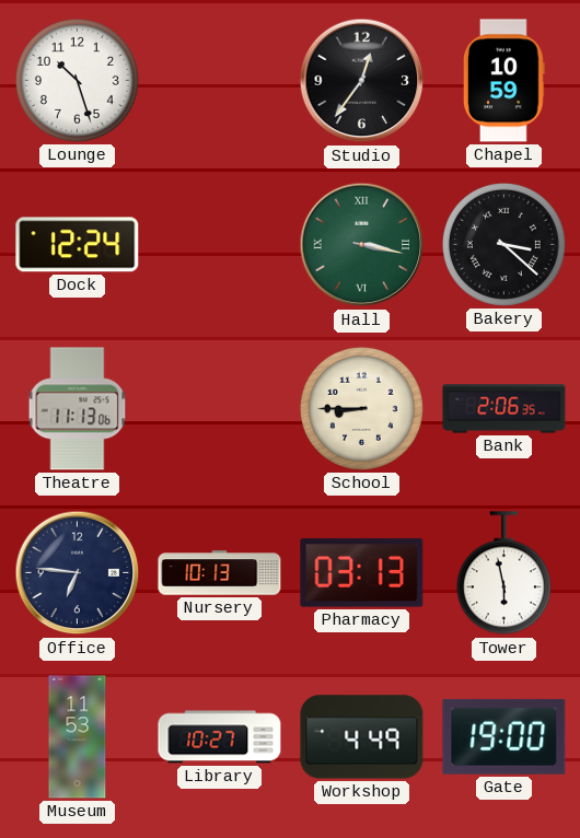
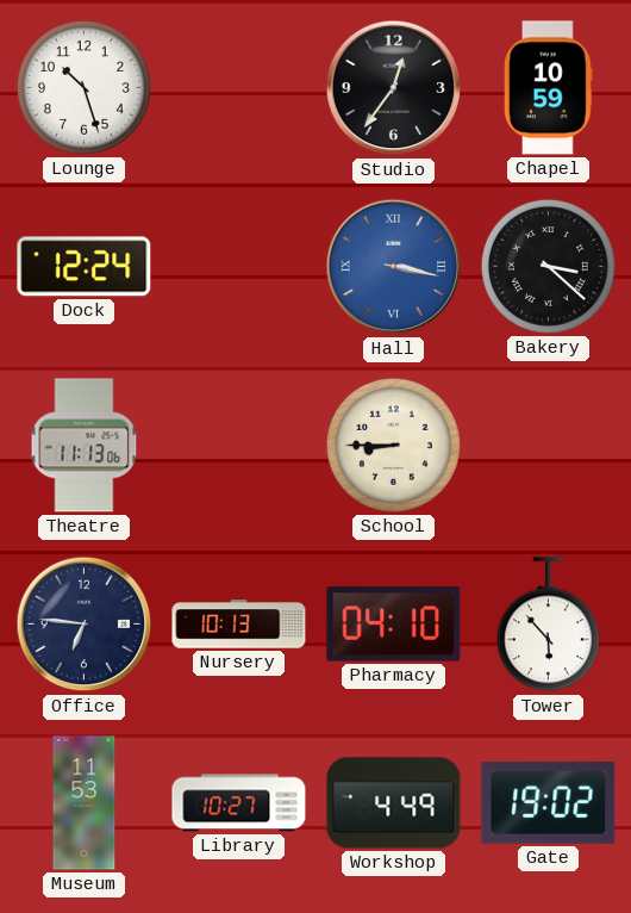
Hall dial: green -> blue
Bank: 2:06 -> none
Pharmacy: 03:13 -> 04:10
Tower: 5:58 -> 5:53
Gate: 19:00 -> 19:02
